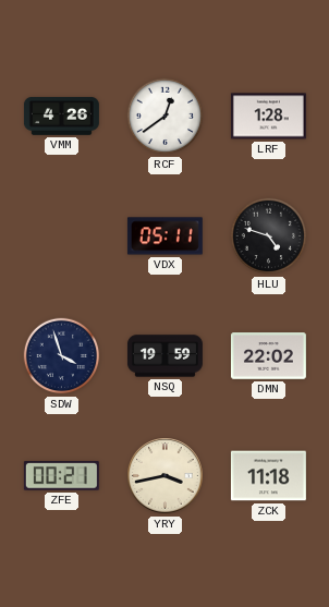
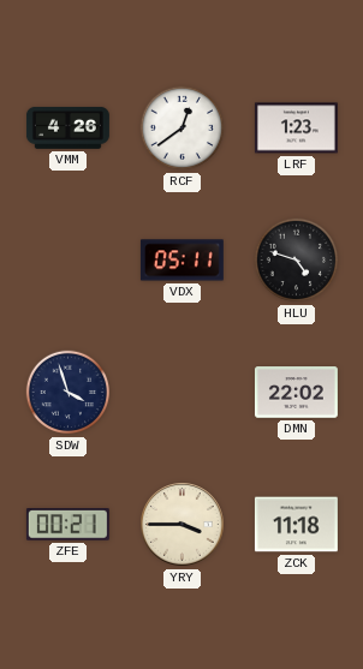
LRF: 1:28 -> 1:23
NSQ: 19:59 -> none
YRY: 3:43 -> 3:45
